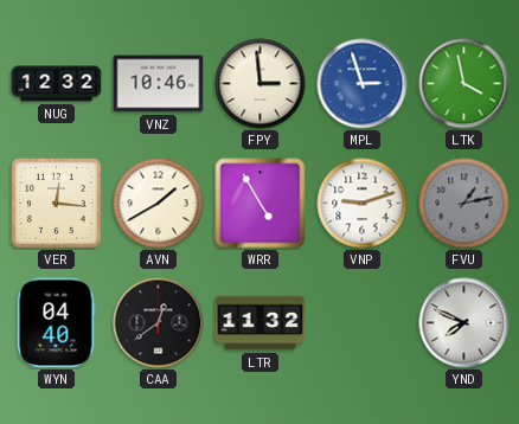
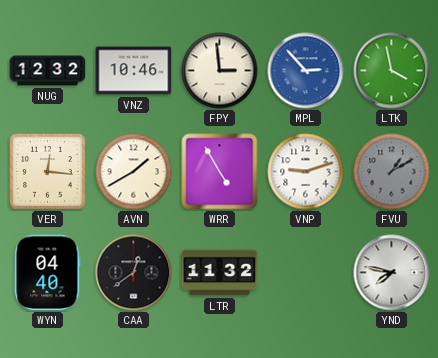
MPL: 2:57 -> 2:53
FVU: 1:13 -> 1:10
YND: 7:49 -> 7:47
